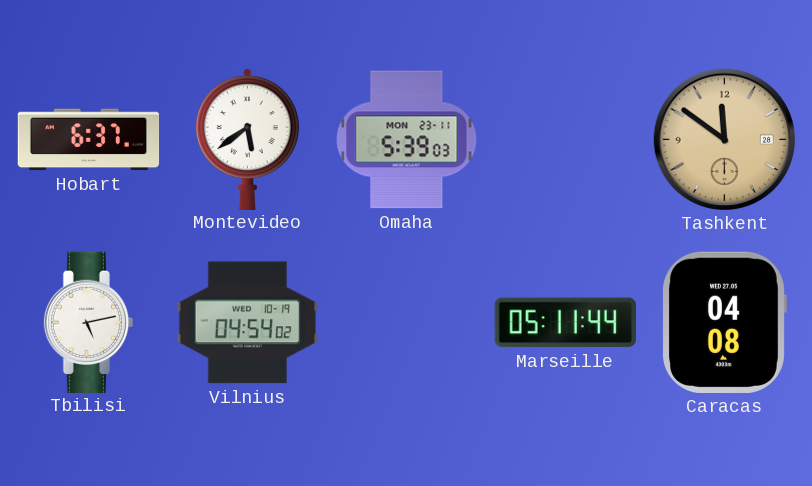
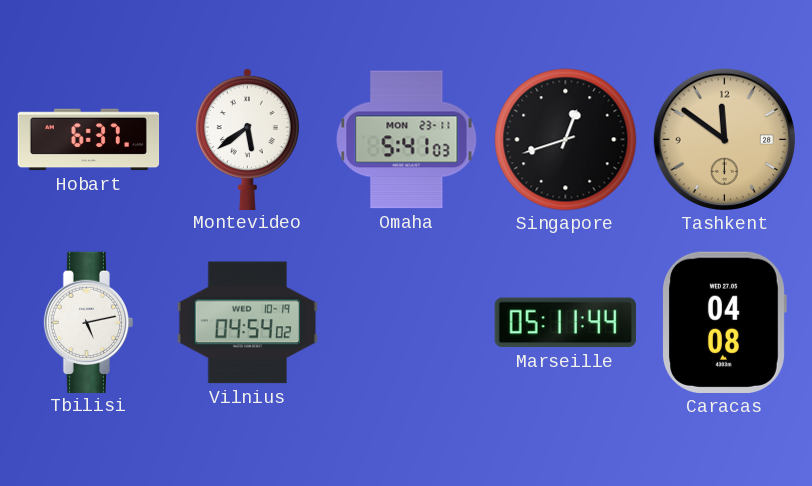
Omaha: 5:39 -> 5:41
Singapore: none -> 12:42
